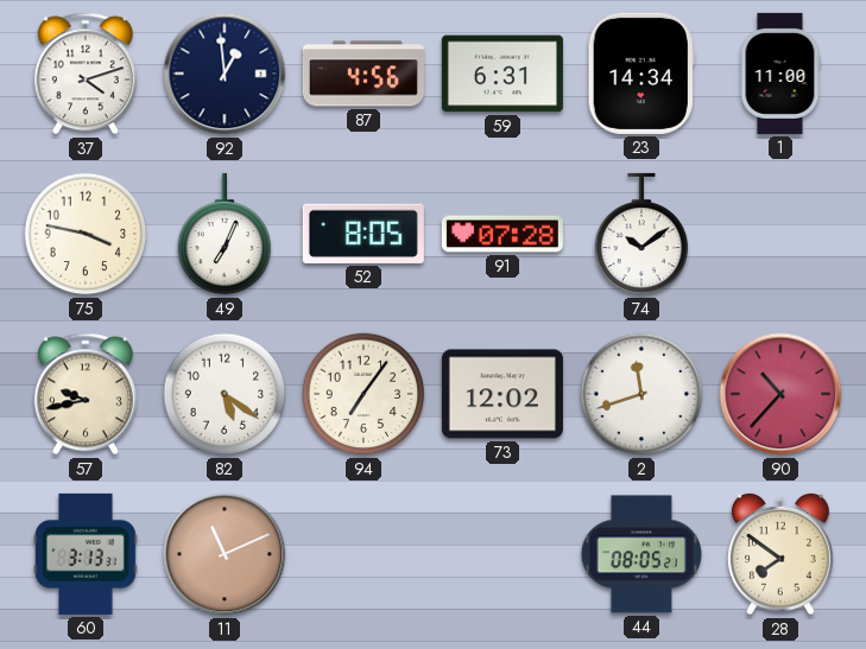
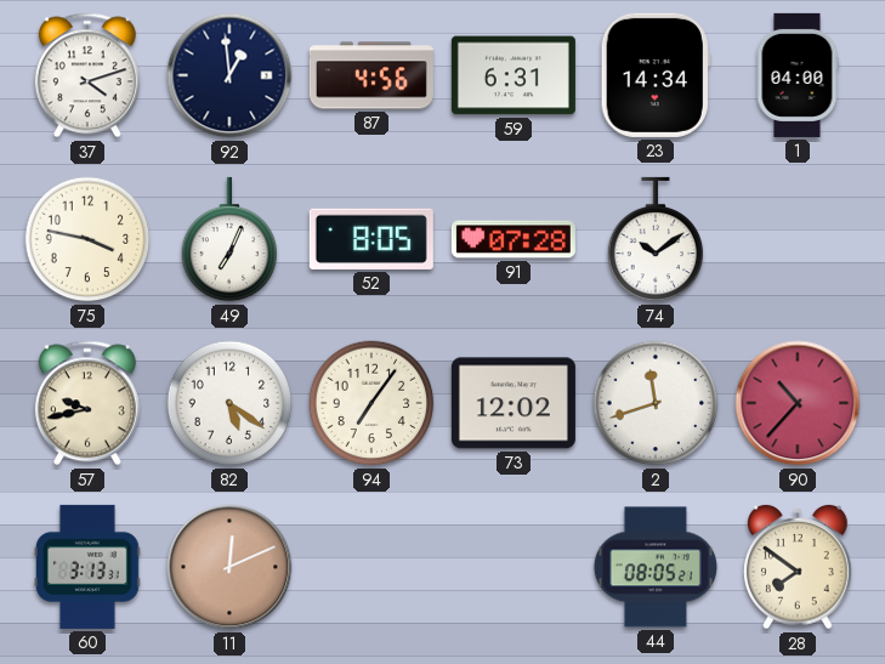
1: 11:00 -> 04:00
11: 11:11 -> 12:11
